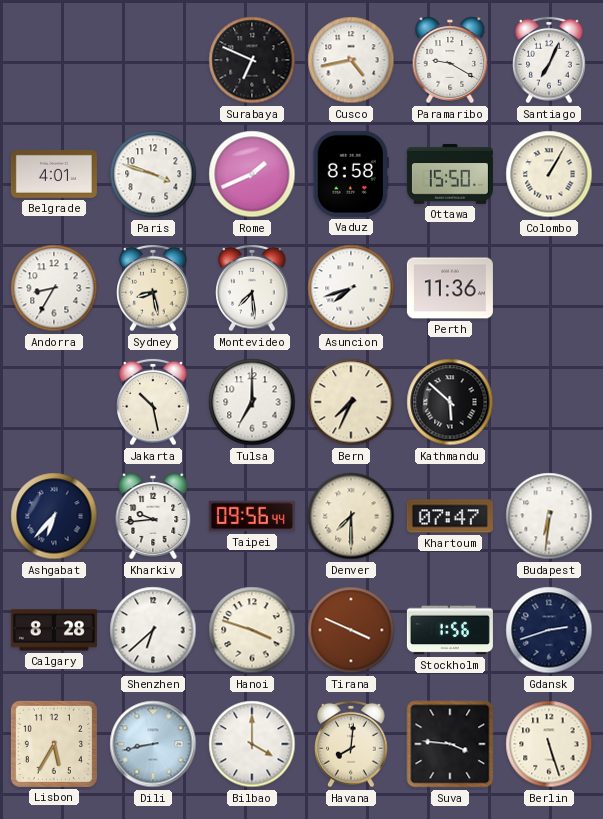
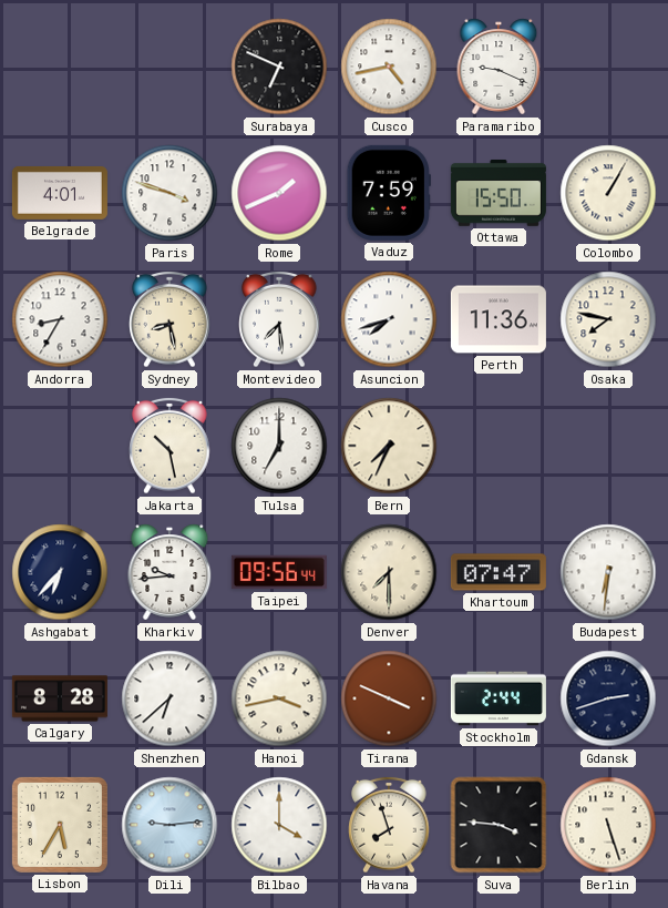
Paramaribo: 9:20 -> 9:19
Santiago: 7:04 -> none
Vaduz: 8:58 -> 7:59
Osaka: none -> 7:47
Kathmandu: 5:52 -> none
Hanoi: 3:48 -> 3:43
Stockholm: 1:56 -> 2:44
Dili: 8:43 -> 9:14
Havana: 8:01 -> 7:57
